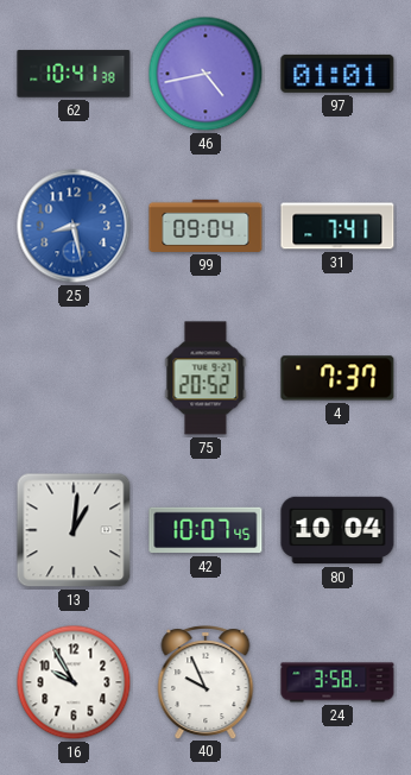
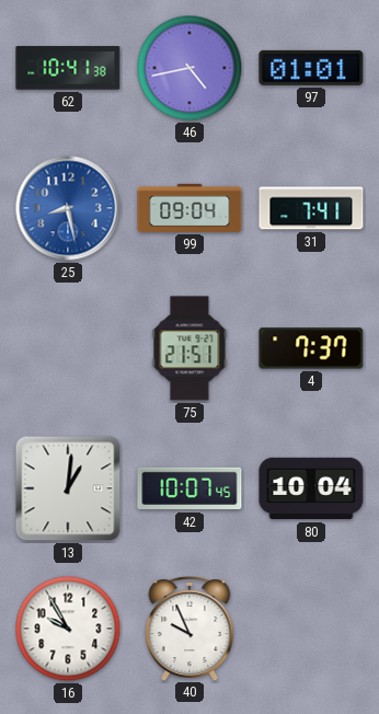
75: 20:52 -> 21:51
24: 3:58 -> none
